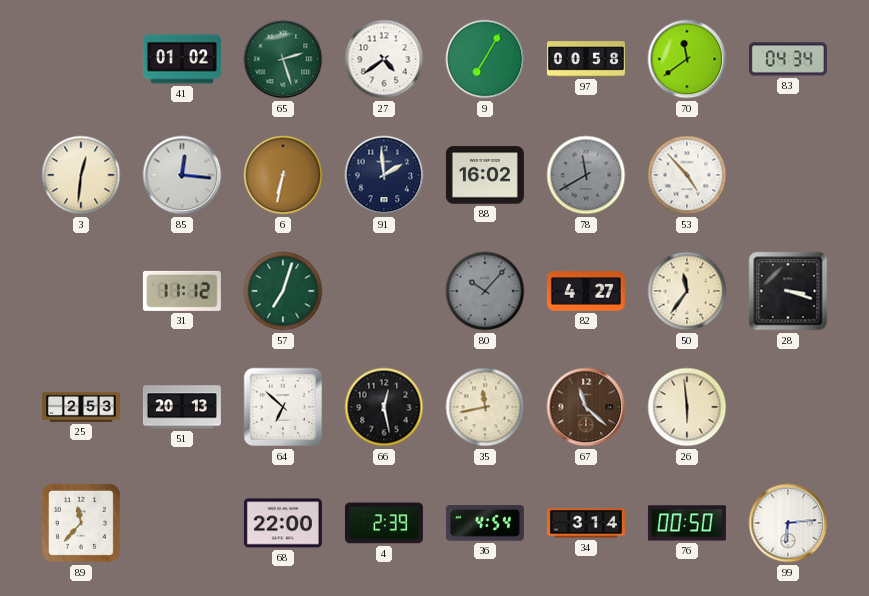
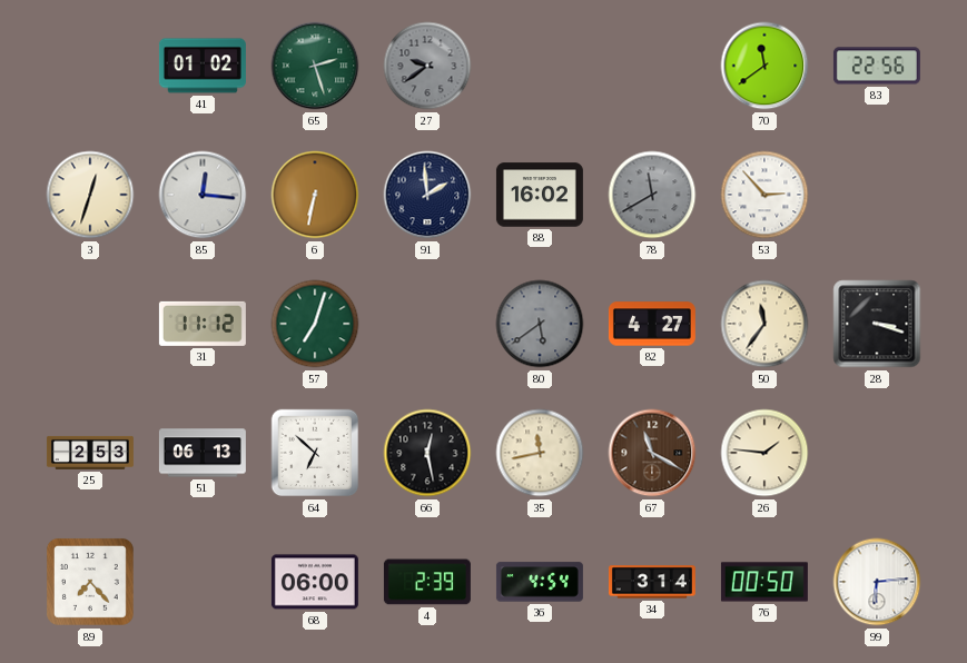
27: 4:39 -> 9:39
27 dial: white -> grey
9: 7:05 -> none
97: 00:58 -> none
83: 04:34 -> 22:56
3: 12:31 -> 12:33
53: 4:53 -> 2:53
80: 10:07 -> 5:39
51: 20:13 -> 06:13
67: 11:22 -> 11:20
26: 5:59 -> 1:46
89: 11:37 -> 7:23
68: 22:00 -> 06:00
